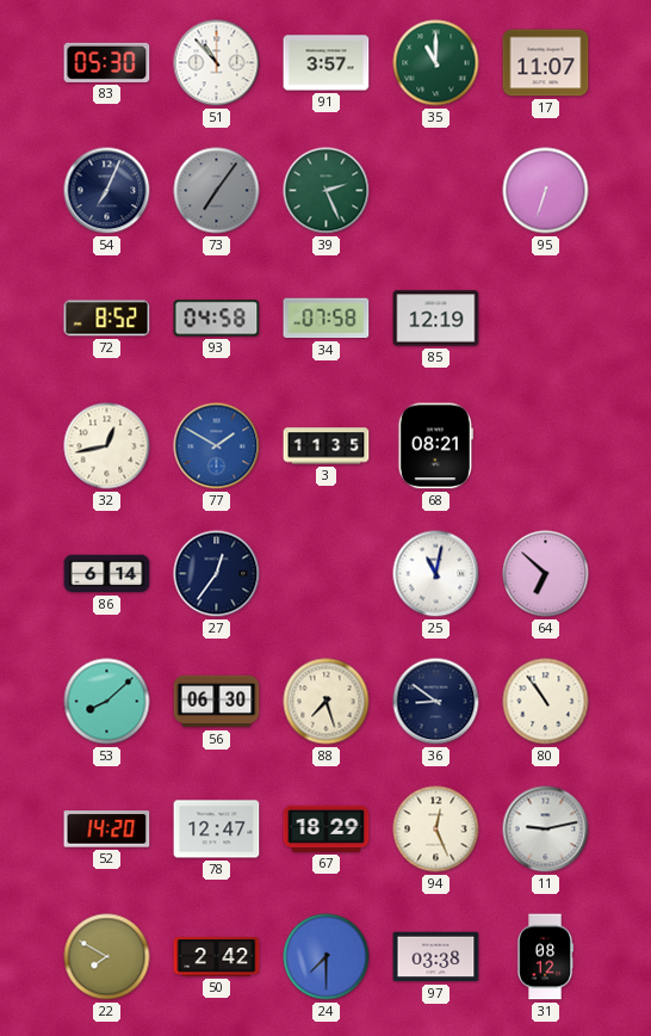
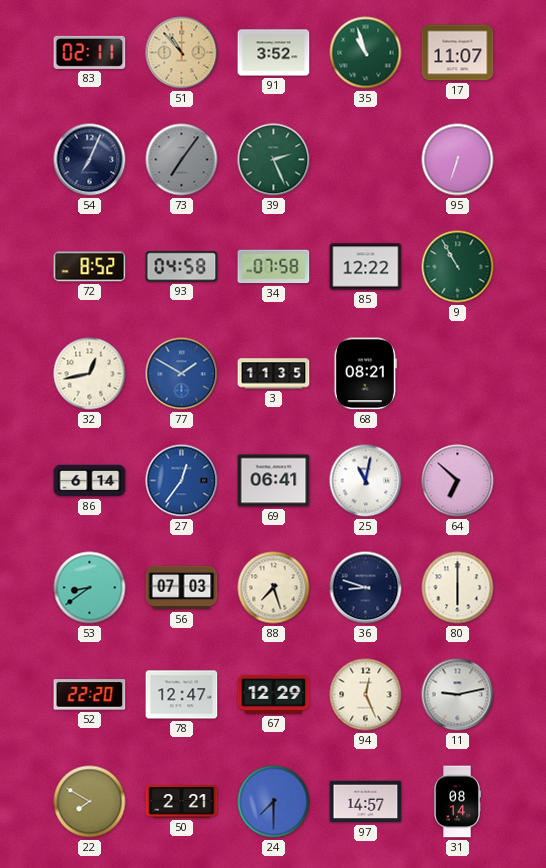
83: 05:30 -> 02:11
51 dial: white -> champagne
91: 3:57 -> 3:52
35: 11:00 -> 10:57
85: 12:19 -> 12:22
9: none -> 10:55
27 dial: navy -> blue
69: none -> 06:41
53: 8:08 -> 8:39
56: 06:30 -> 07:03
36: 8:51 -> 8:48
80: 10:54 -> 6:00
52: 14:20 -> 22:20
67: 18:29 -> 12:29
50: 2:42 -> 2:21
97: 03:38 -> 14:57
31: 08:12 -> 08:14
